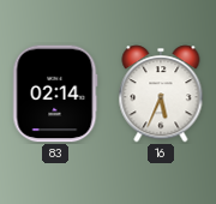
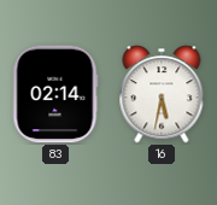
16: 5:34 -> 5:32
